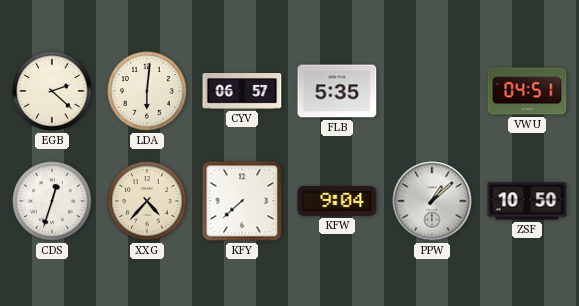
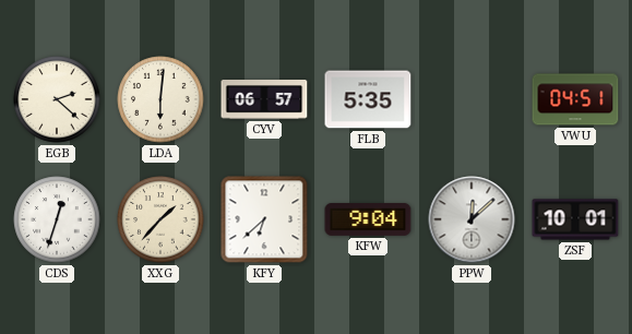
XXG: 4:37 -> 1:37
KFY: 7:38 -> 6:38
PPW: 1:08 -> 12:08
ZSF: 10:50 -> 10:01
